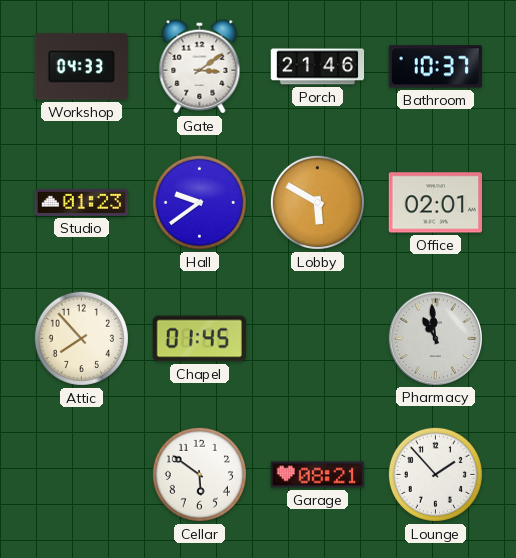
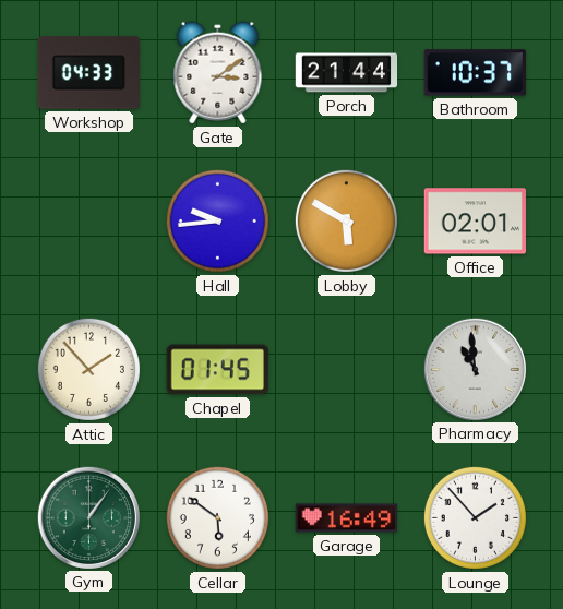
Porch: 21:46 -> 21:44
Studio: 01:23 -> none
Hall: 9:39 -> 9:44
Attic: 7:53 -> 1:53
Gym: none -> 1:06
Garage: 08:21 -> 16:49
